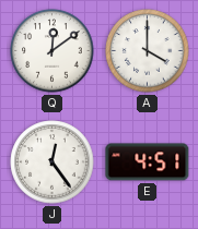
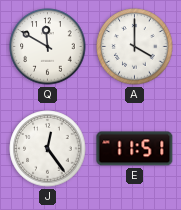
Q: 12:09 -> 11:50
E: 4:51 -> 11:51
